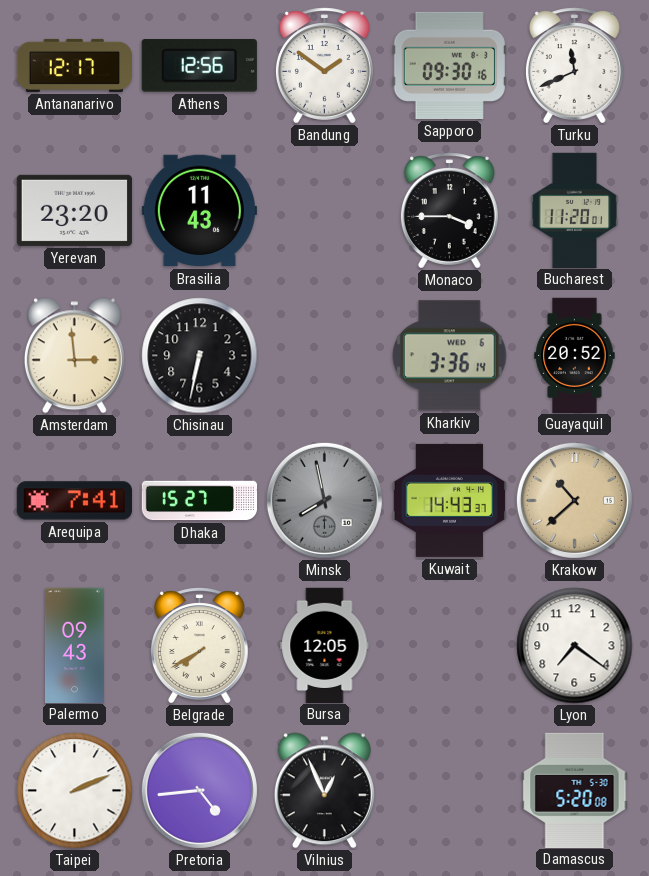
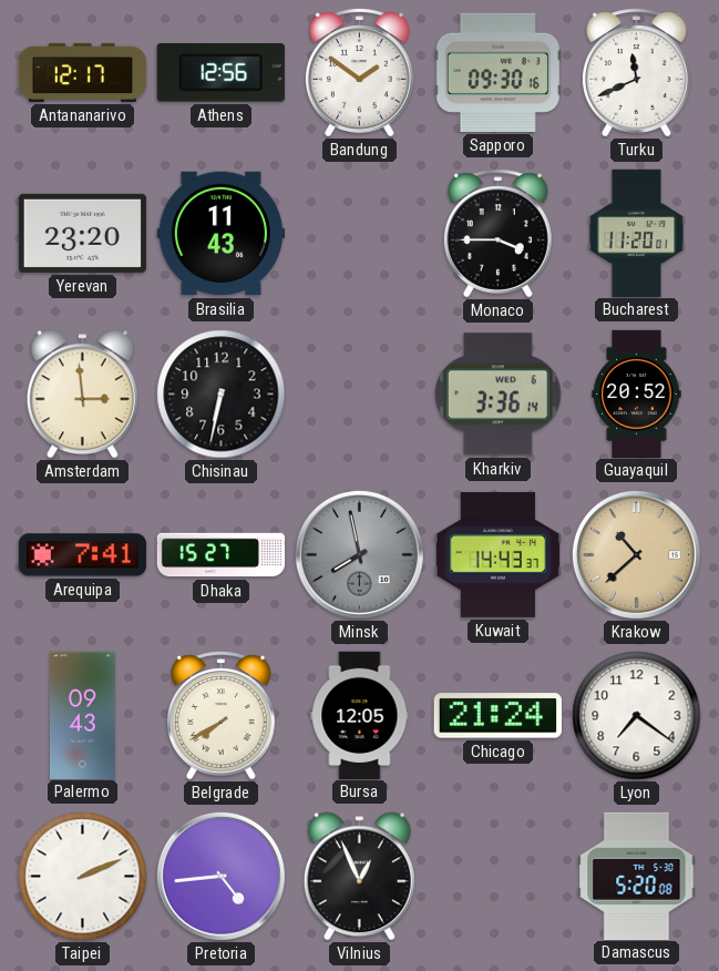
Chicago: none -> 21:24
